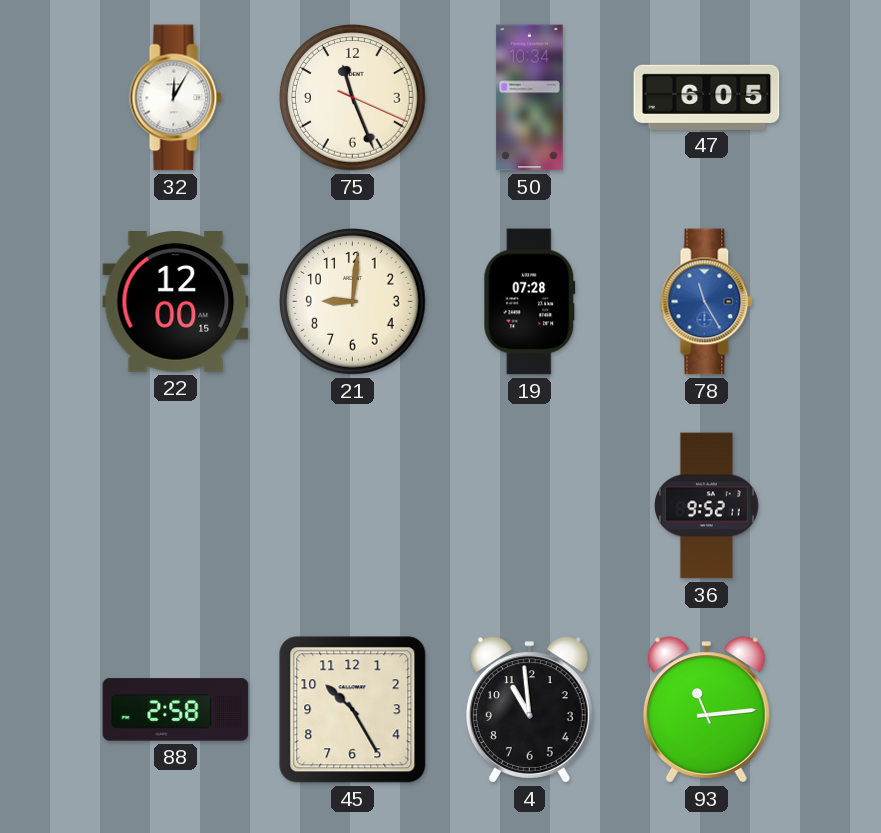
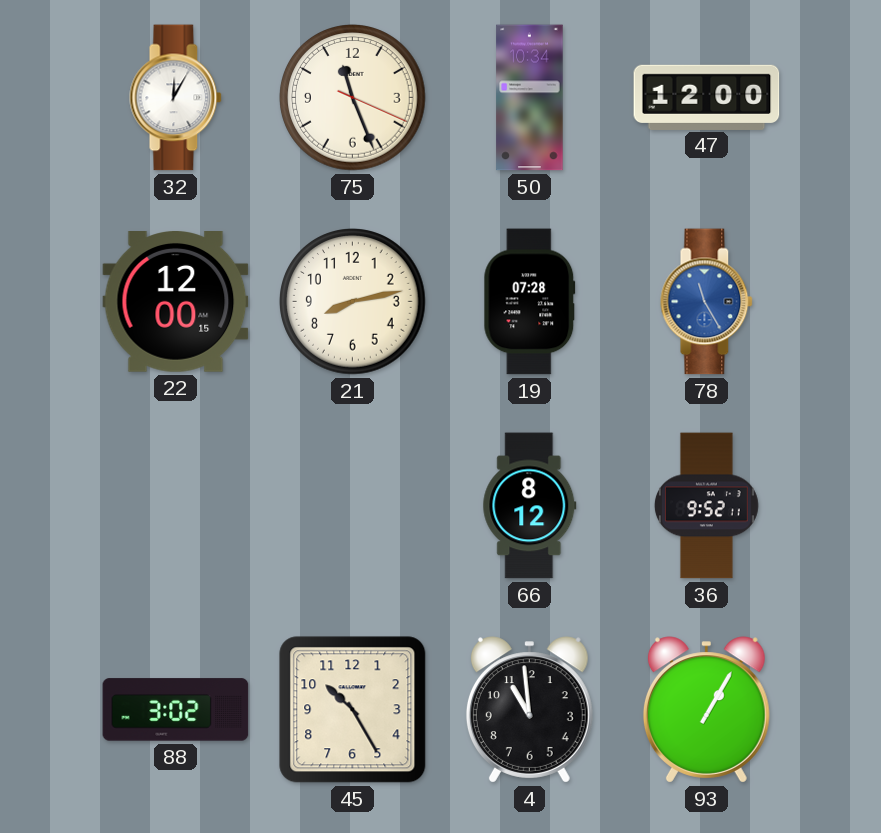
47: 6:05 -> 12:00
21: 9:01 -> 8:13
66: none -> 8:12
88: 2:58 -> 3:02
93: 11:14 -> 1:05
